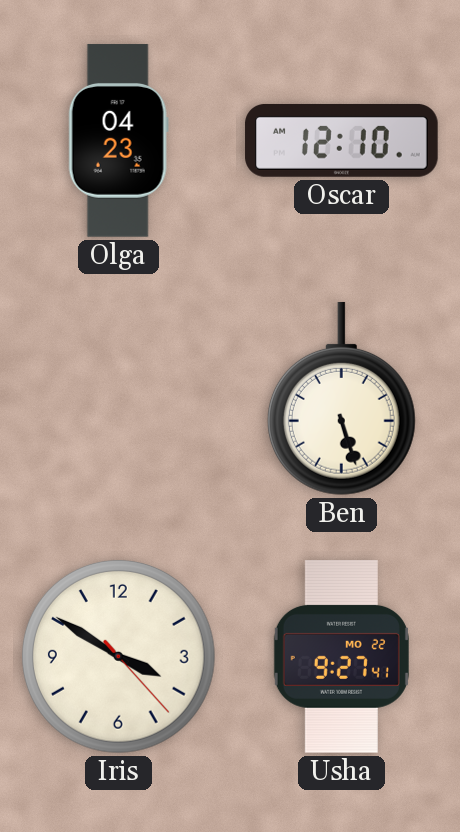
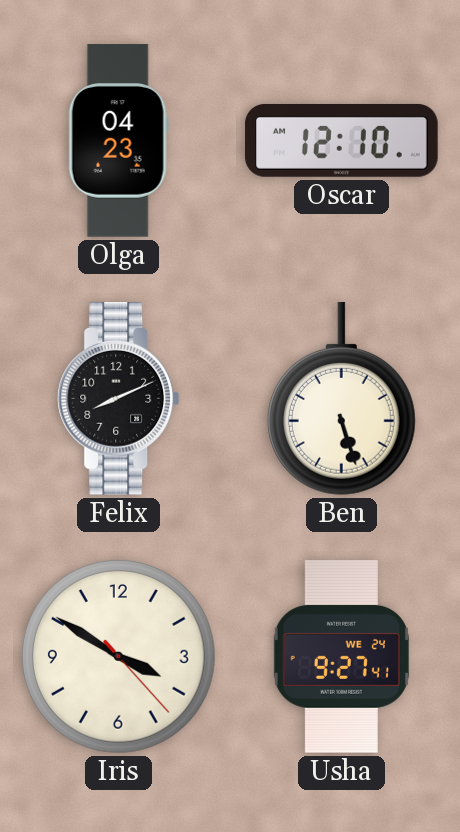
Felix: none -> 8:11
Usha date: MO 22 -> WE 24
